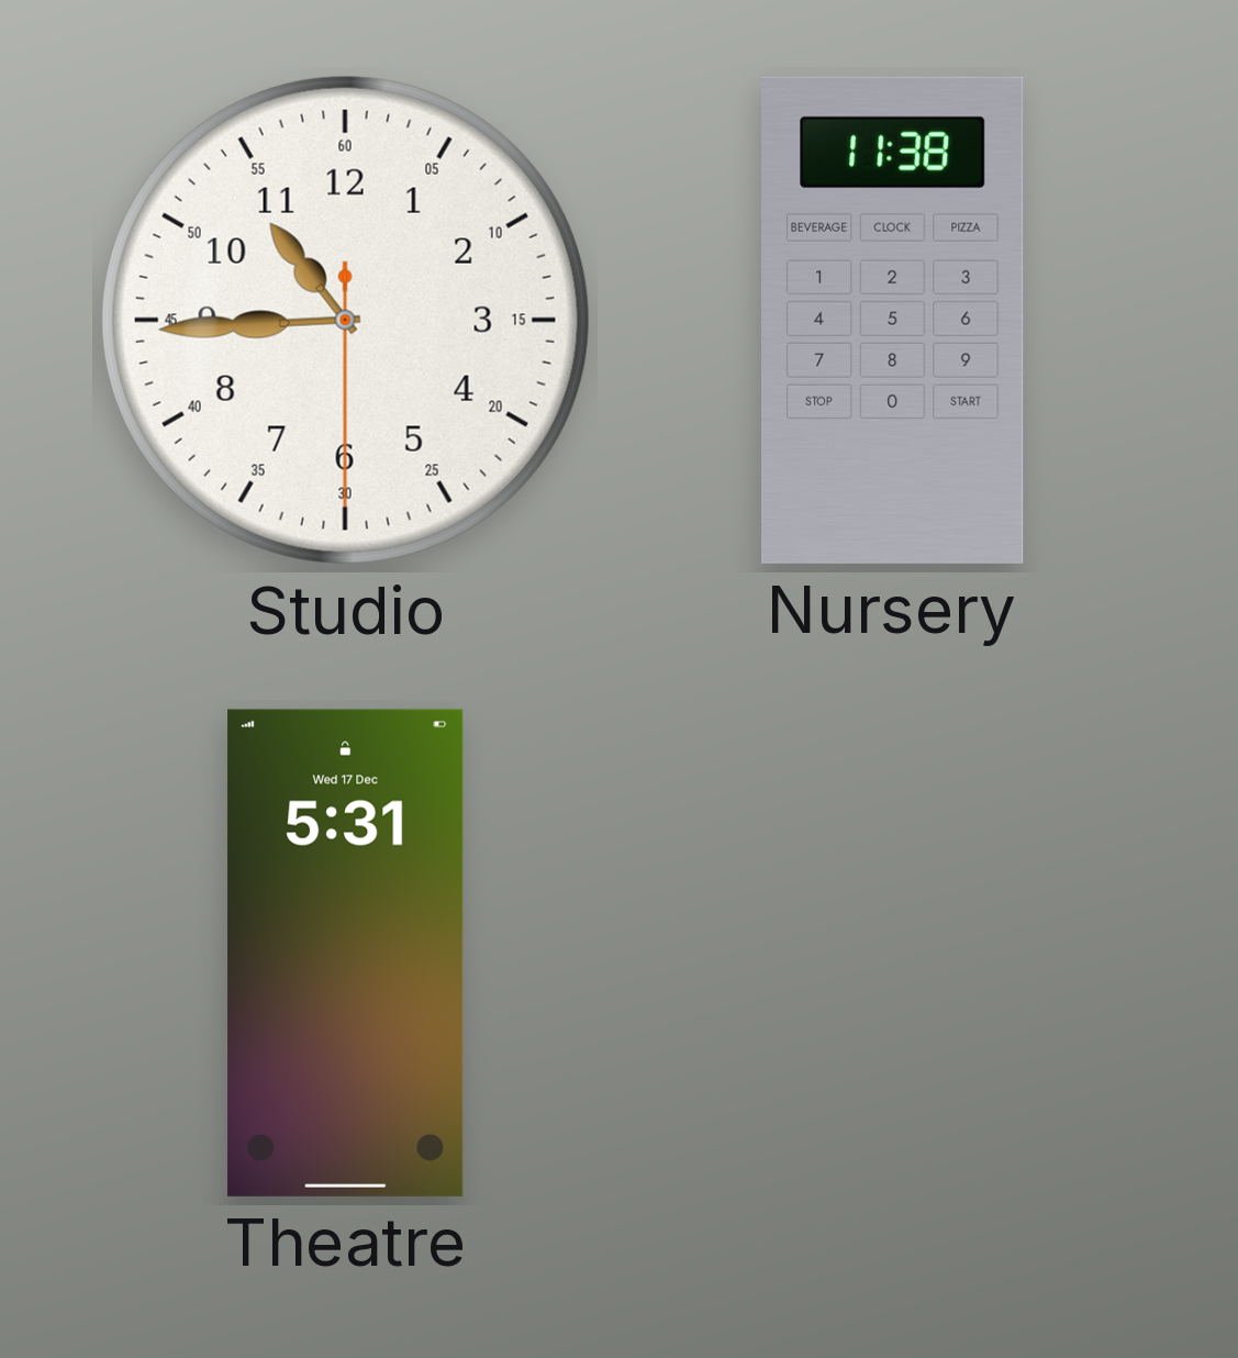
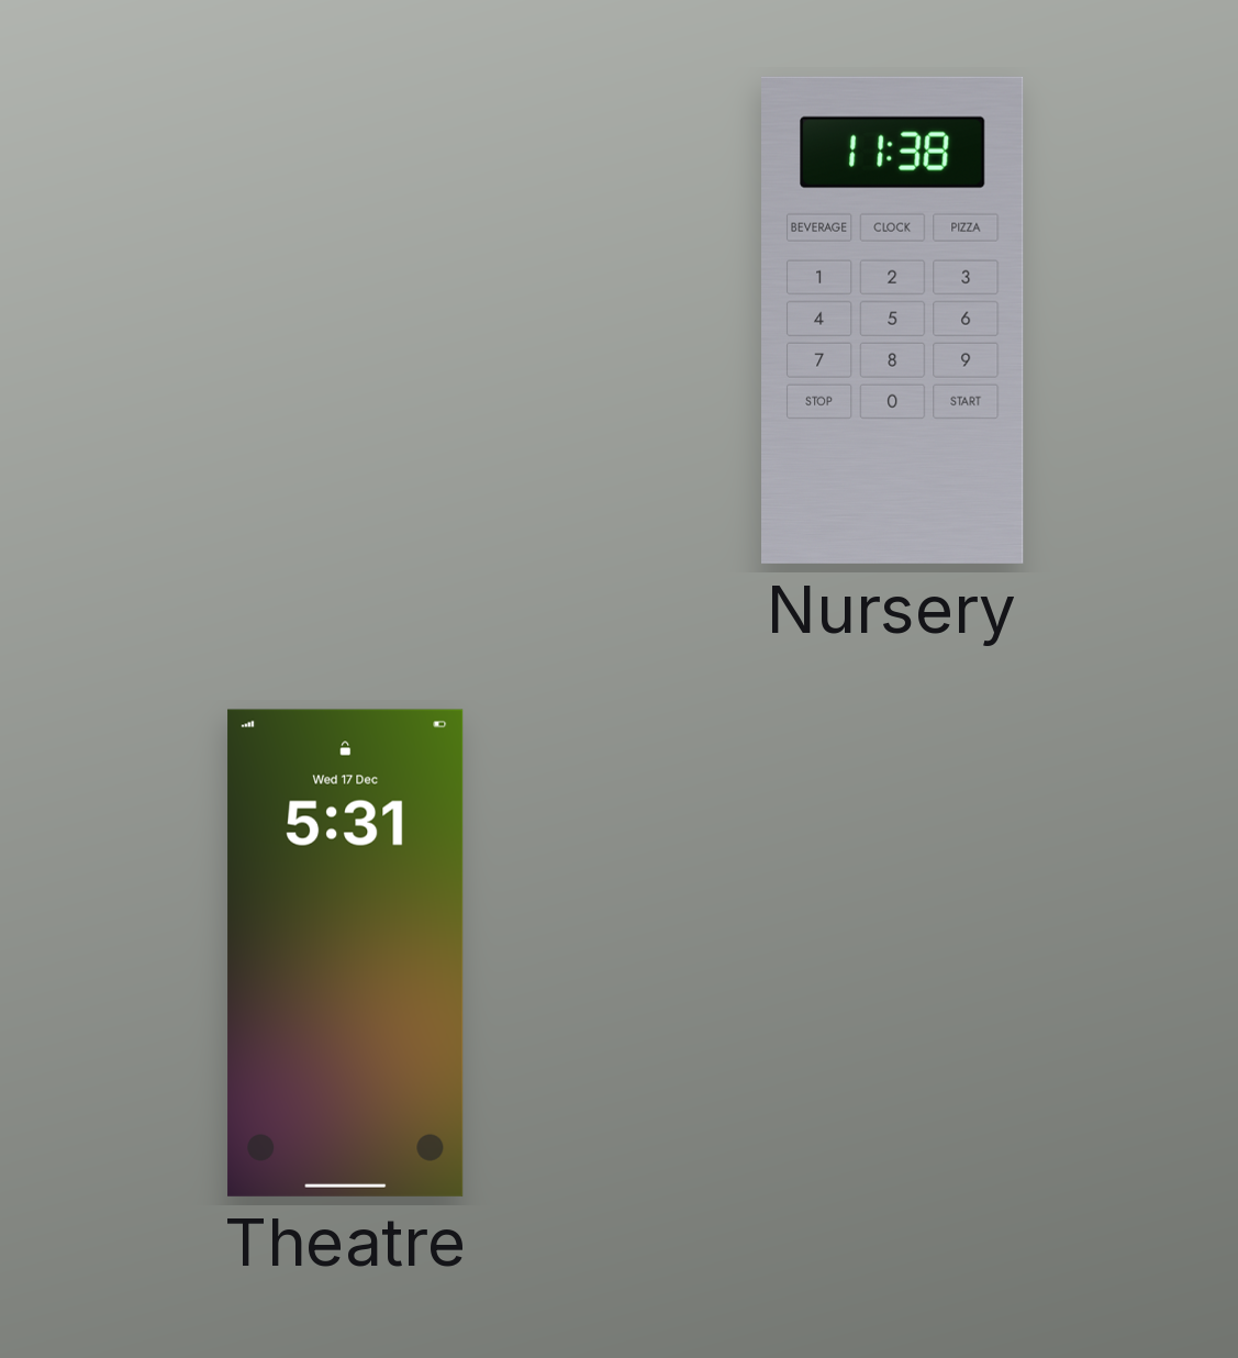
Studio: 10:44 -> none
